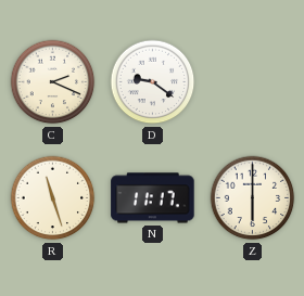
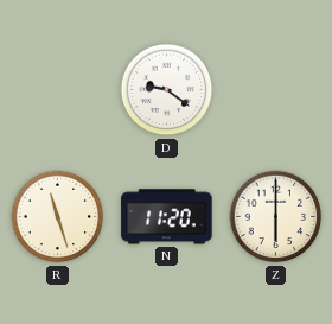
C: 2:19 -> none
N: 11:17 -> 11:20
